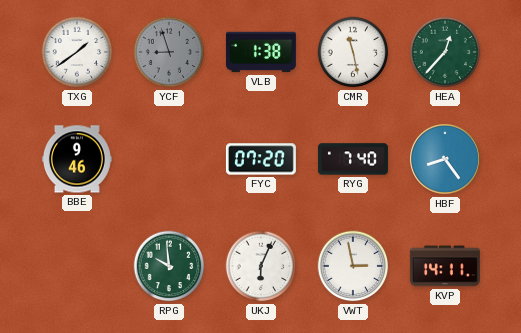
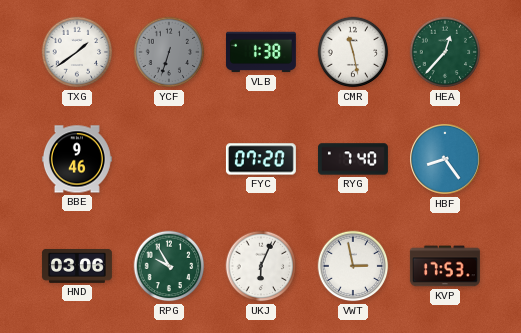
YCF: 8:57 -> 6:33
HND: none -> 03:06
RPG: 9:59 -> 9:55
KVP: 14:11 -> 17:53
